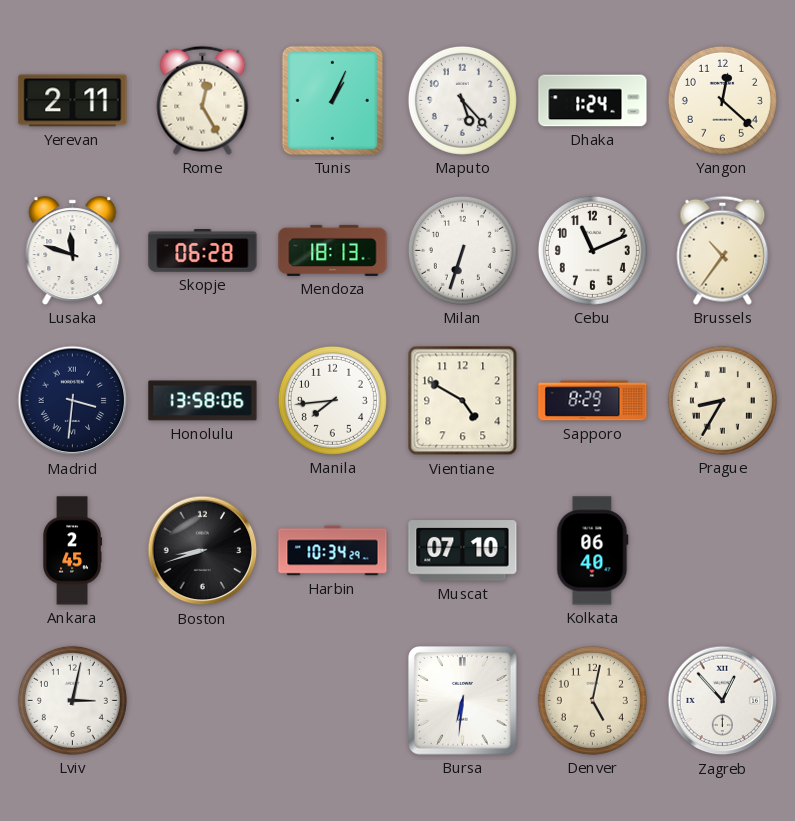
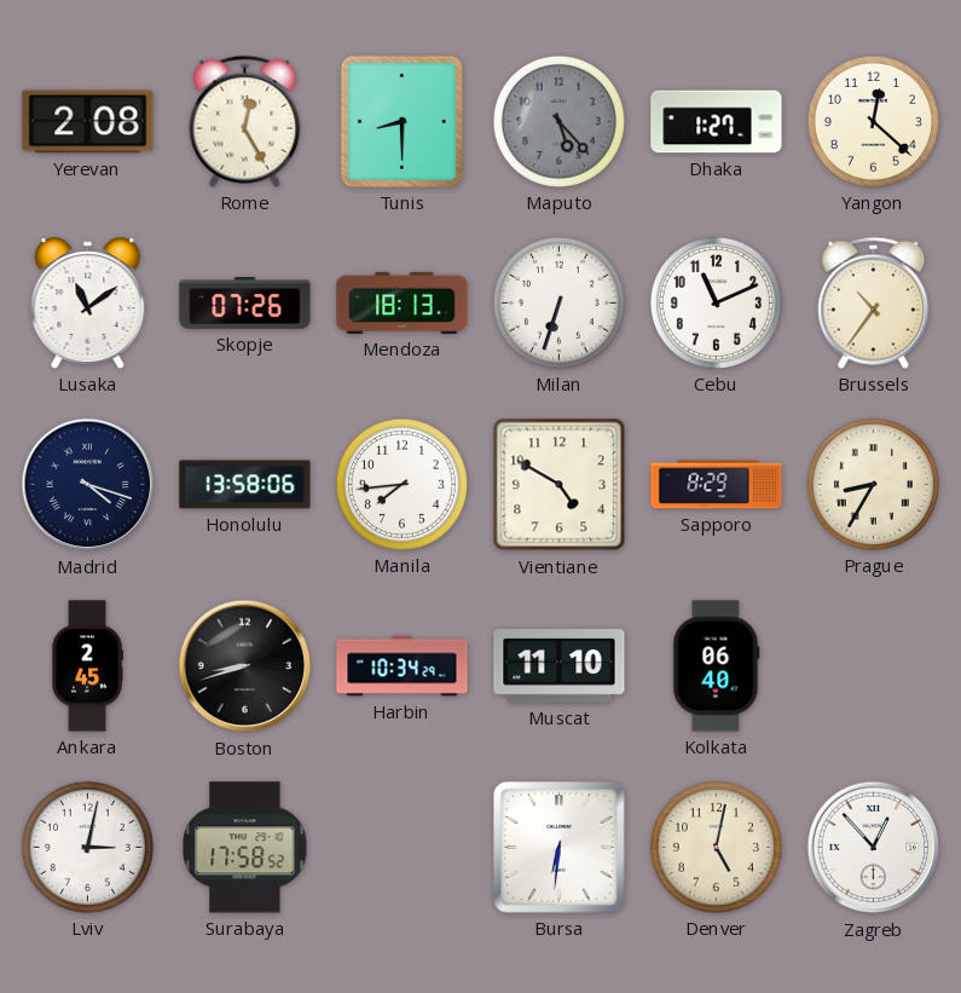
Yerevan: 2:11 -> 2:08
Tunis: 1:04 -> 8:30
Maputo dial: white -> grey
Dhaka: 1:24 -> 1:27
Lusaka: 11:48 -> 11:09
Skopje: 06:28 -> 07:26
Madrid: 3:31 -> 4:18
Muscat: 07:10 -> 11:10
Surabaya: none -> 17:58
